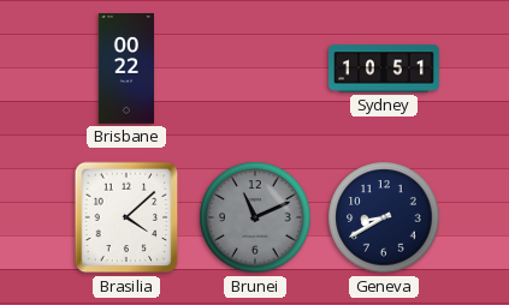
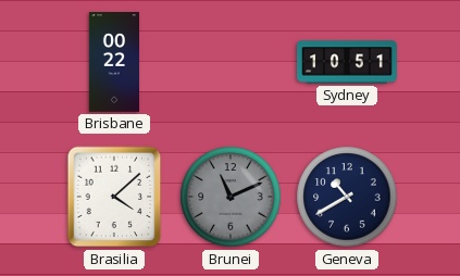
Geneva: 8:40 -> 10:40
